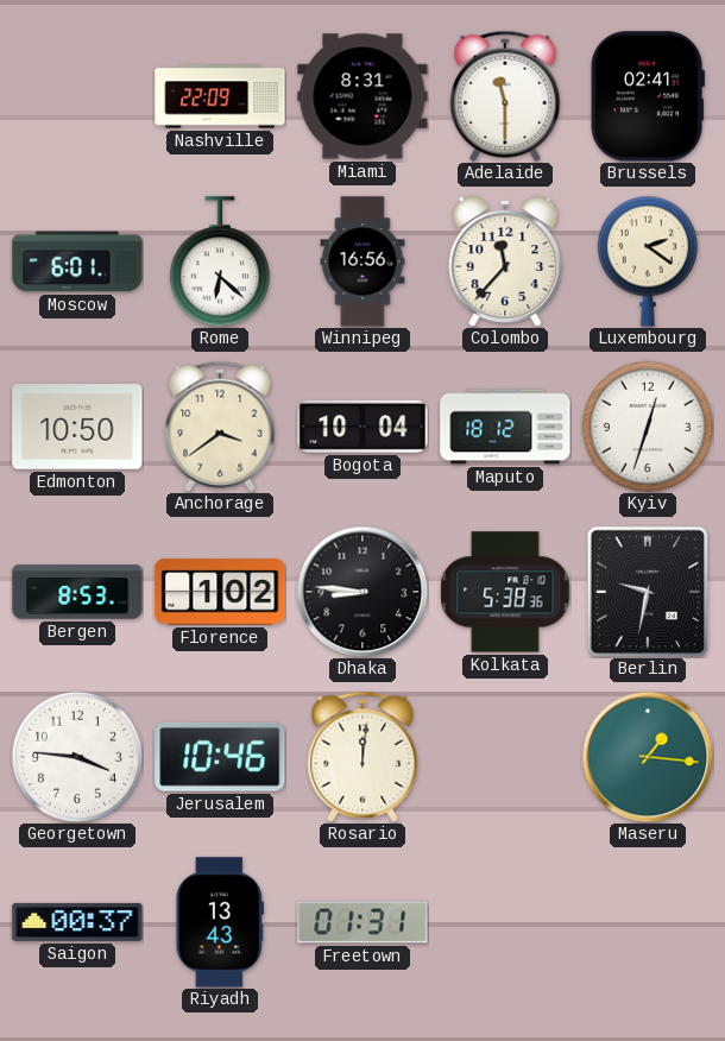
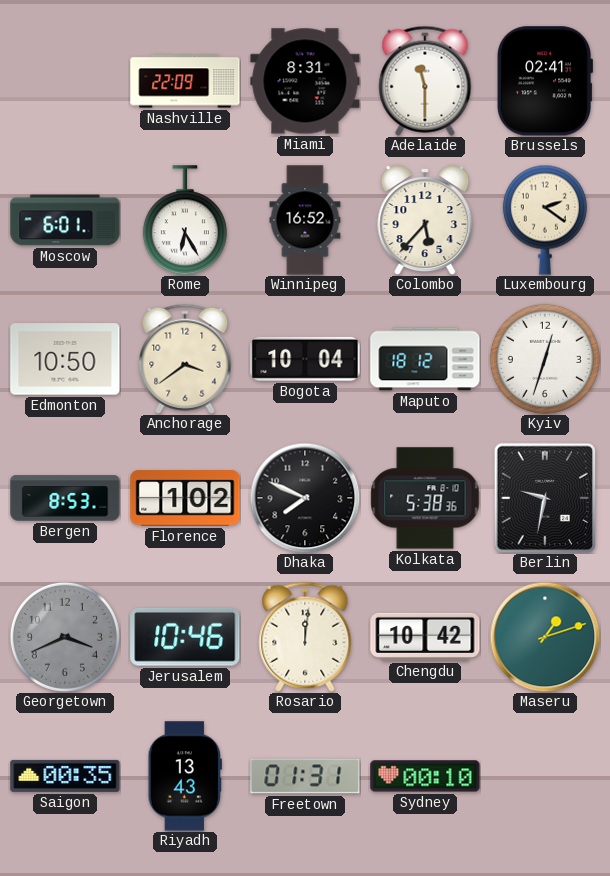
Rome: 6:22 -> 6:25
Winnipeg: 16:56 -> 16:52
Colombo: 11:37 -> 5:37
Dhaka: 8:46 -> 7:49
Georgetown: 3:46 -> 3:41
Georgetown dial: white -> grey
Chengdu: none -> 10:42
Maseru: 1:16 -> 1:12
Saigon: 00:37 -> 00:35
Sydney: none -> 00:10
